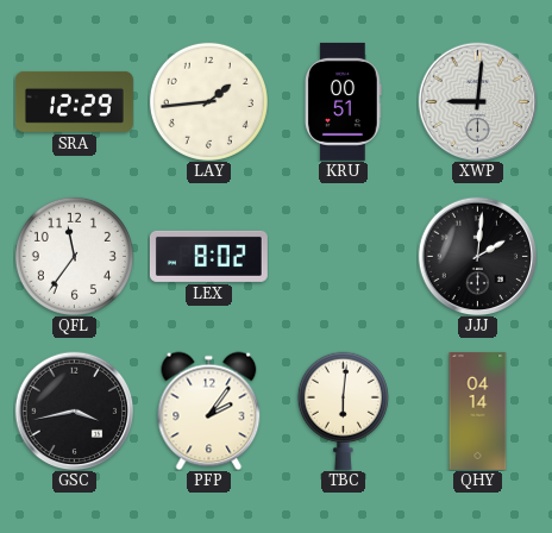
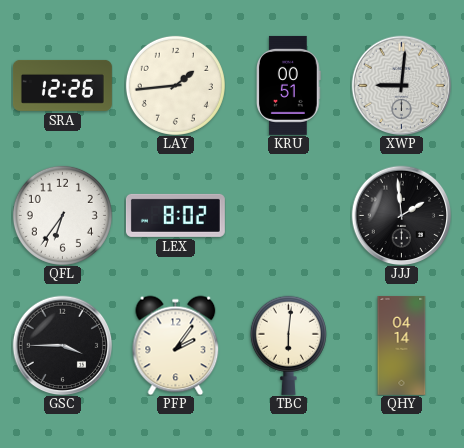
SRA: 12:29 -> 12:26
QFL: 11:36 -> 6:36
JJJ: 2:01 -> 1:59
GSC: 3:43 -> 3:45
